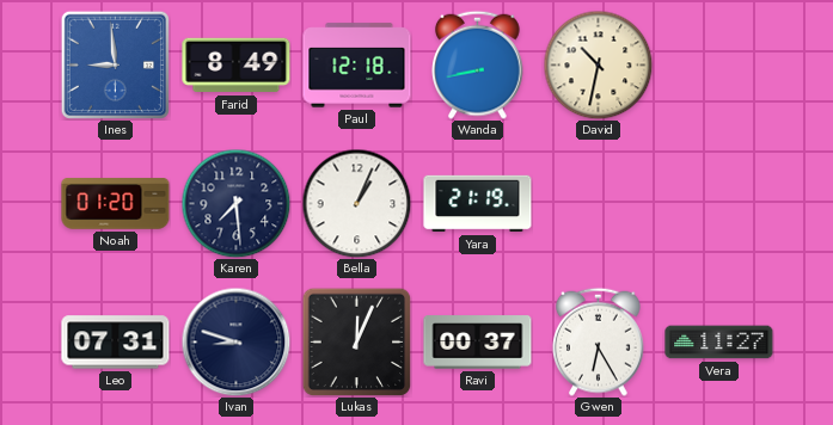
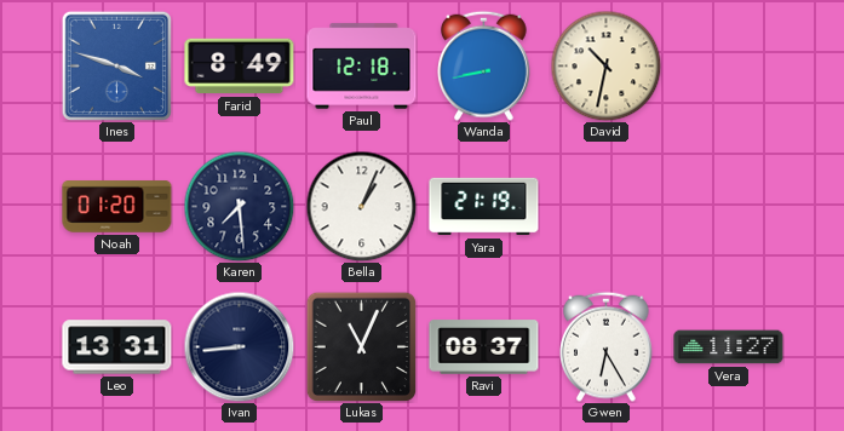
Ines: 8:59 -> 3:48
Leo: 07:31 -> 13:31
Ivan: 8:48 -> 8:44
Lukas: 12:04 -> 11:04
Ravi: 00:37 -> 08:37
